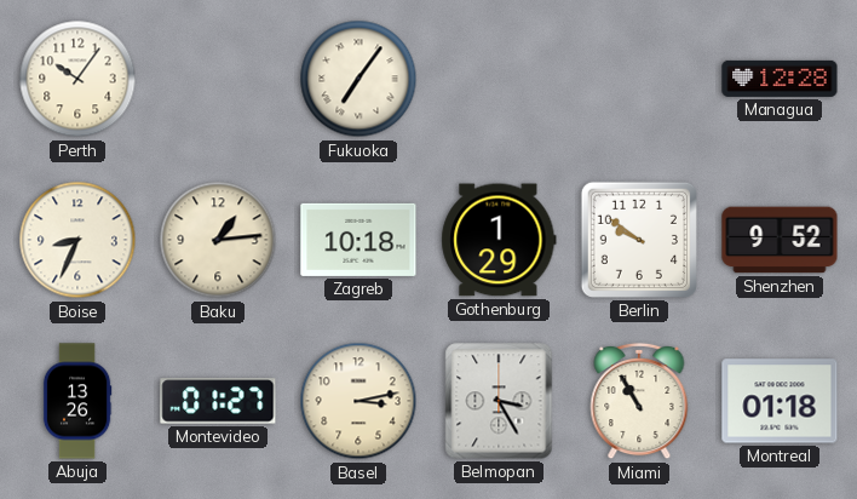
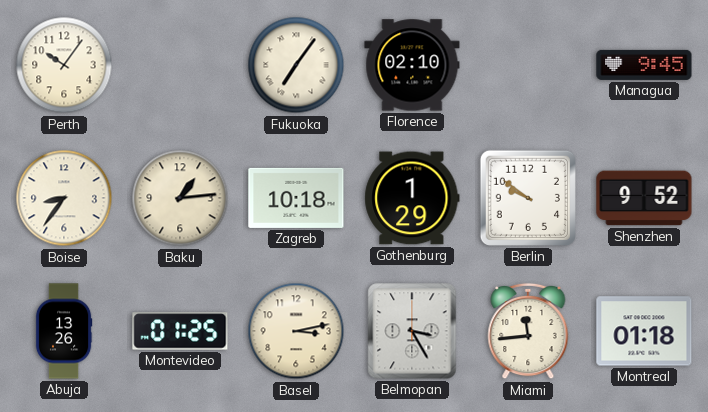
Florence: none -> 02:10
Managua: 12:28 -> 9:45
Boise: 8:34 -> 8:36
Montevideo: 01:27 -> 01:25
Miami: 10:55 -> 11:44
